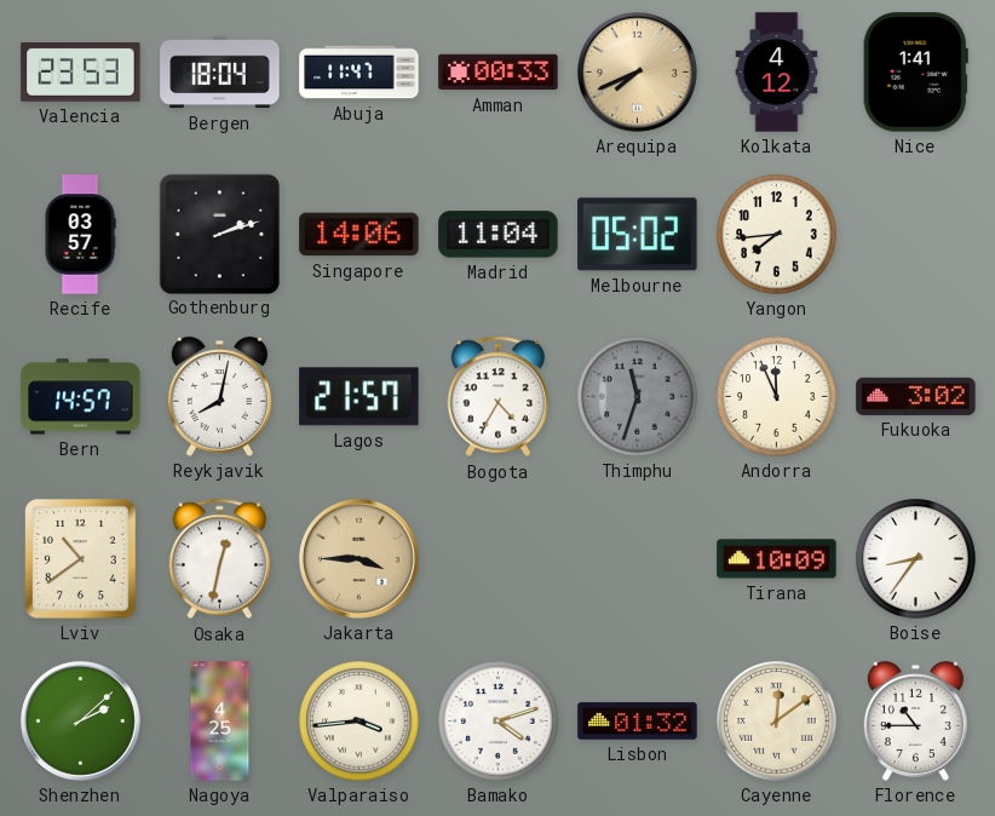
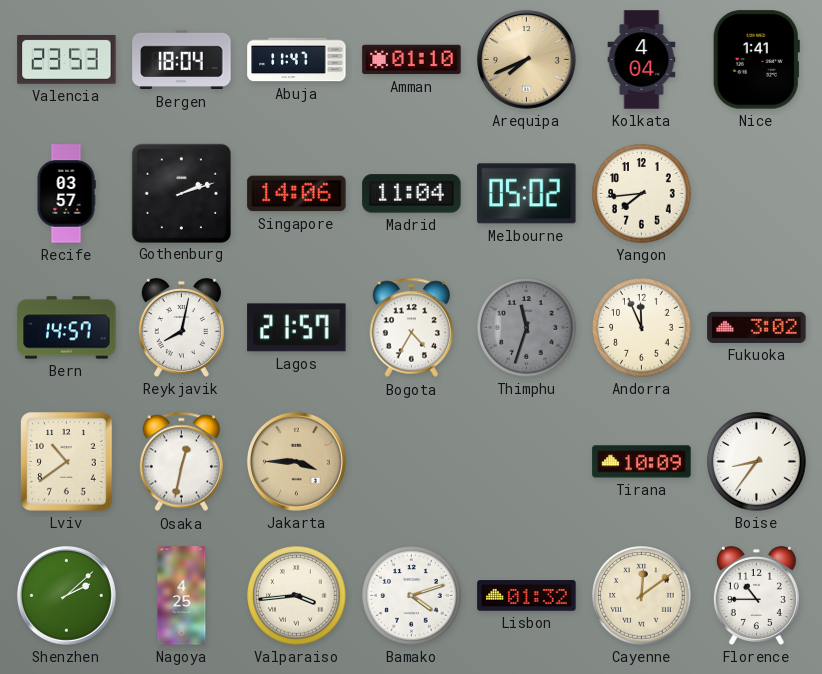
Amman: 00:33 -> 01:10
Kolkata: 4:12 -> 4:04
